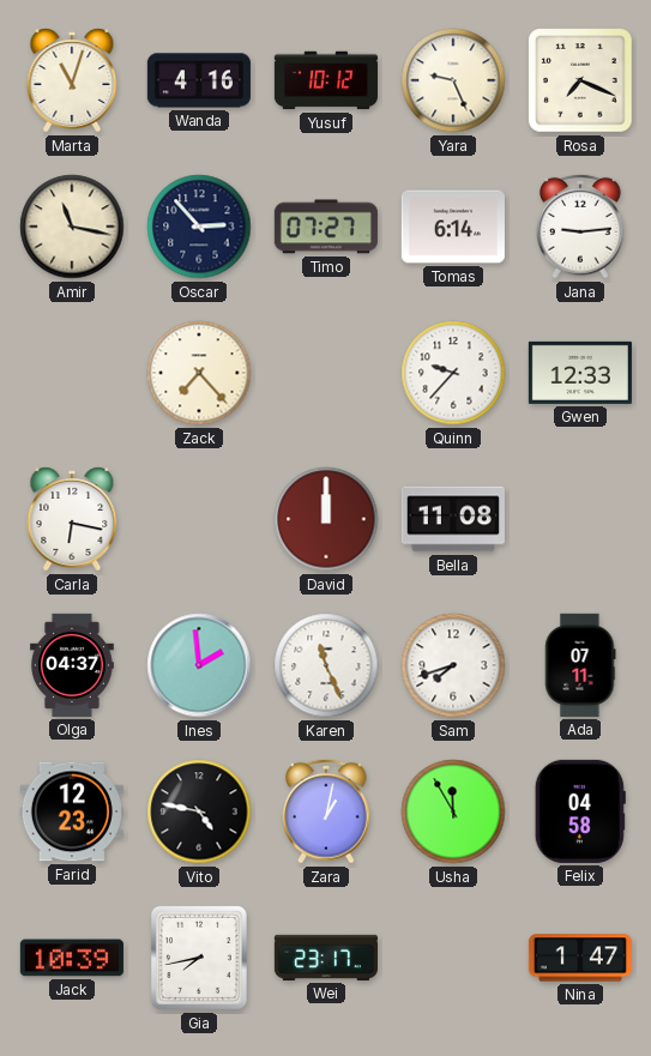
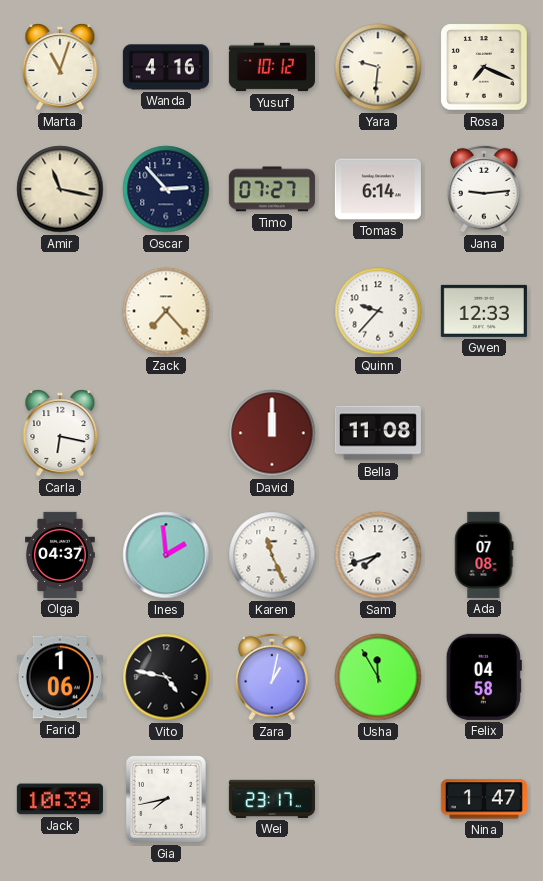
Yara: 9:26 -> 9:31
Ada: 07:11 -> 07:08
Farid: 12:23 -> 1:06
